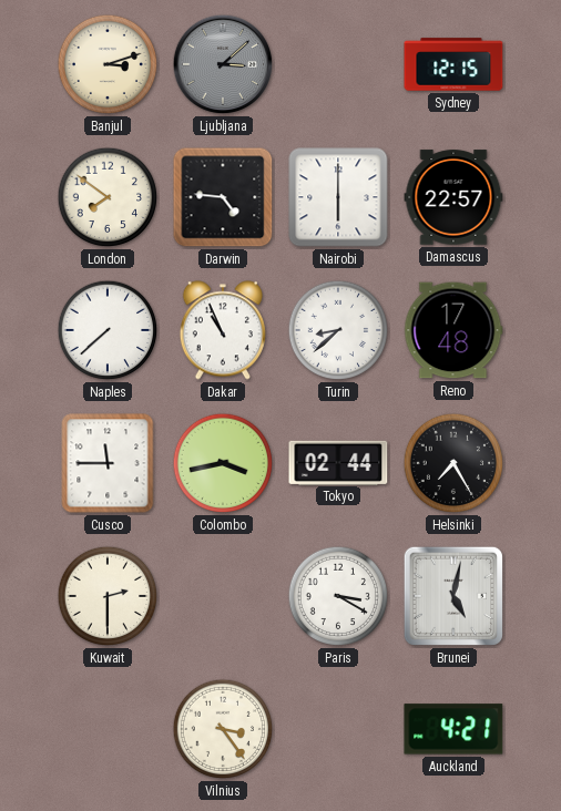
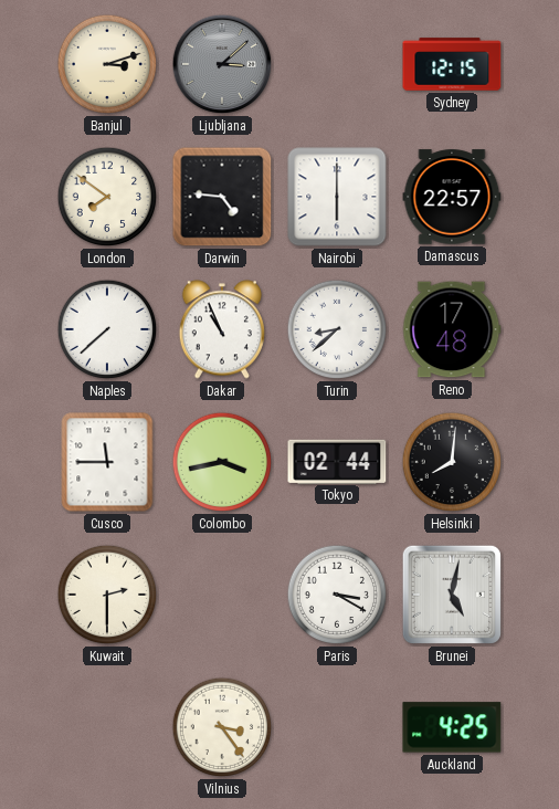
Helsinki: 7:25 -> 8:01
Auckland: 4:21 -> 4:25
